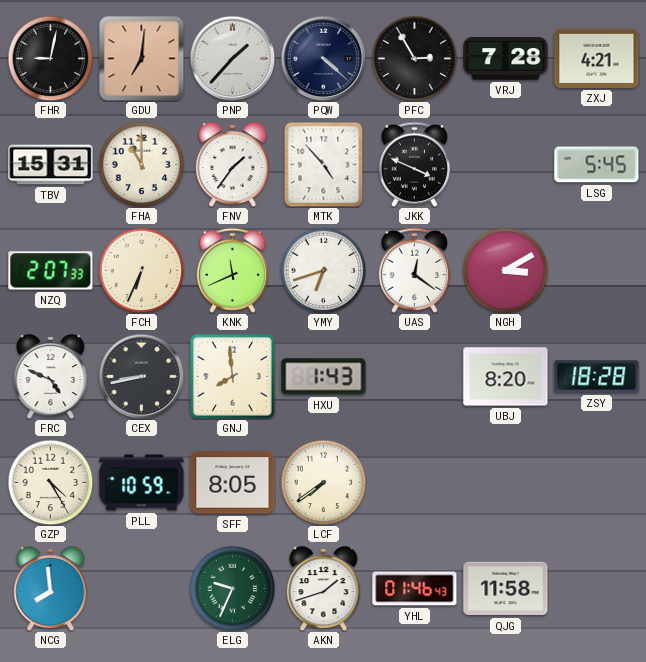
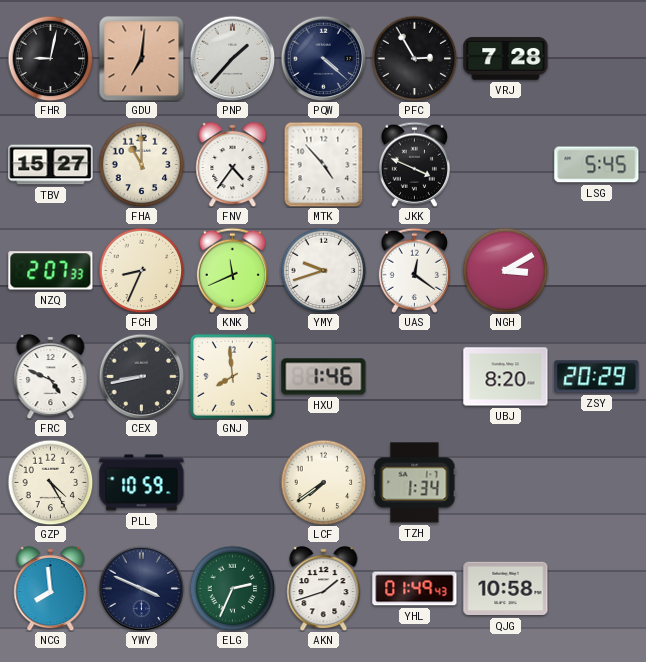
ZXJ: 4:21 -> none
TBV: 15:31 -> 15:27
FNV: 1:36 -> 4:36
FCH: 6:34 -> 8:34
YMY: 6:42 -> 9:42
HXU: 1:43 -> 1:46
ZSY: 18:28 -> 20:29
SFF: 8:05 -> none
TZH: none -> 1:34
YWY: none -> 3:49
ELG: 9:34 -> 2:34
YHL: 01:46 -> 01:49
QJG: 11:58 -> 10:58
